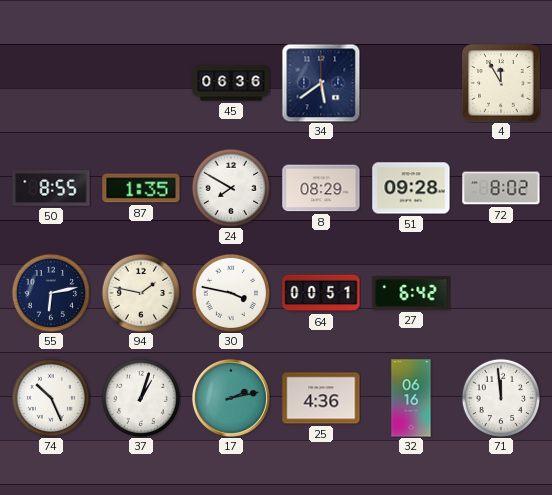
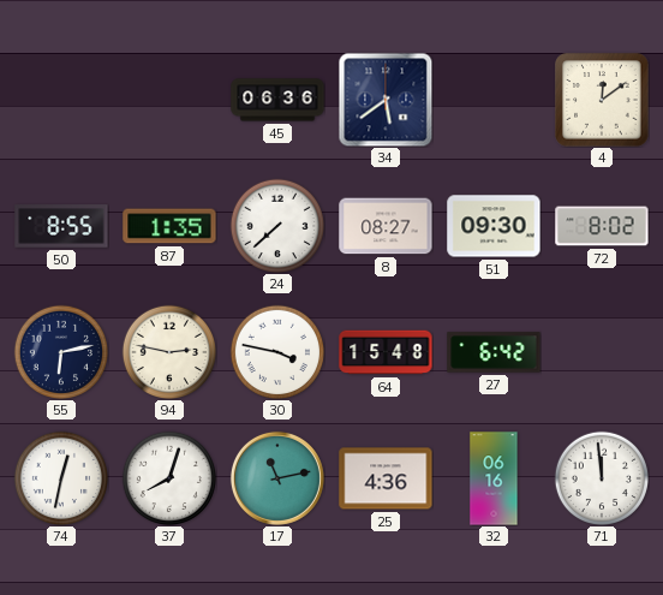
4: 11:55 -> 12:09
24: 7:50 -> 7:38
8: 08:29 -> 08:27
51: 09:28 -> 09:30
94: 1:47 -> 2:47
64: 00:51 -> 15:48
74: 10:26 -> 12:32
37: 1:03 -> 8:03
17: 2:13 -> 11:13
